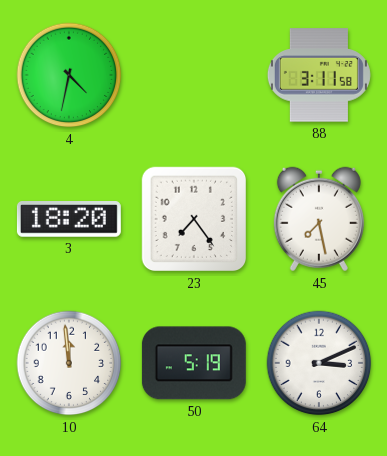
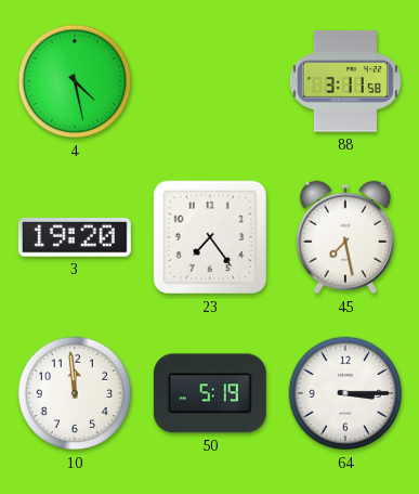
4: 4:32 -> 4:28
3: 18:20 -> 19:20
64: 3:11 -> 3:15
